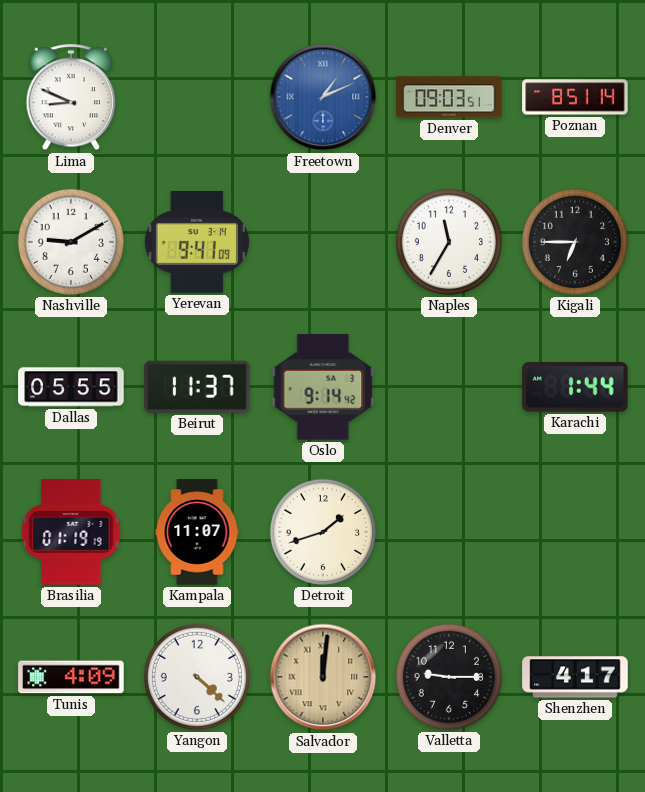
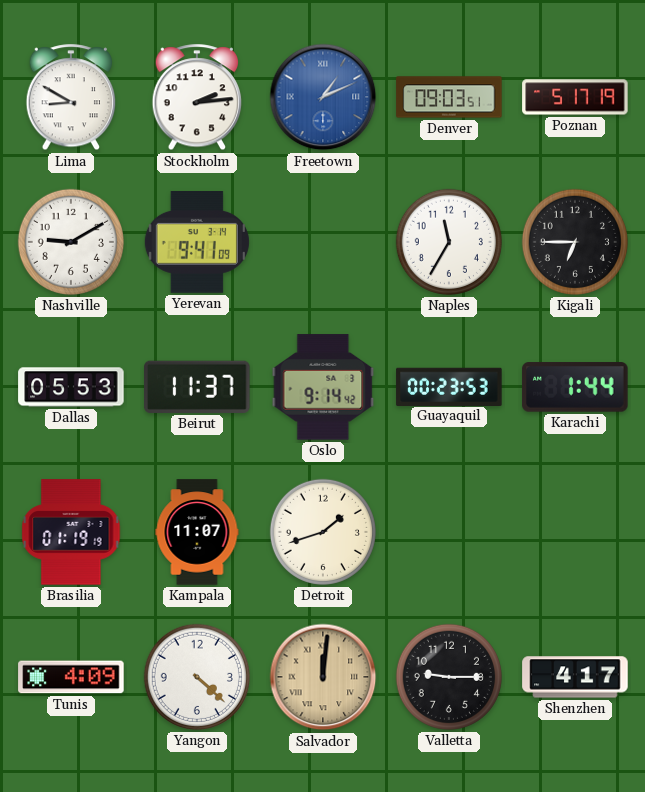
Lima: 8:49 -> 8:50
Stockholm: none -> 2:14
Poznan: 8:51 -> 5:17
Dallas: 05:55 -> 05:53
Guayaquil: none -> 00:23
